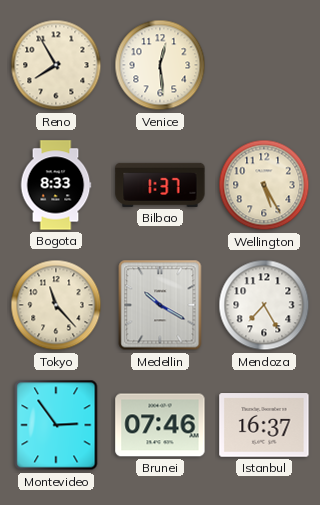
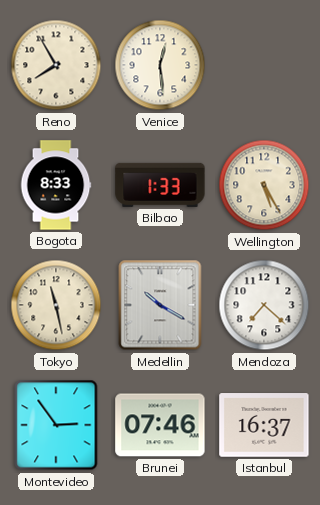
Bilbao: 1:37 -> 1:33
Tokyo: 11:23 -> 11:28
Mendoza: 7:25 -> 7:22
